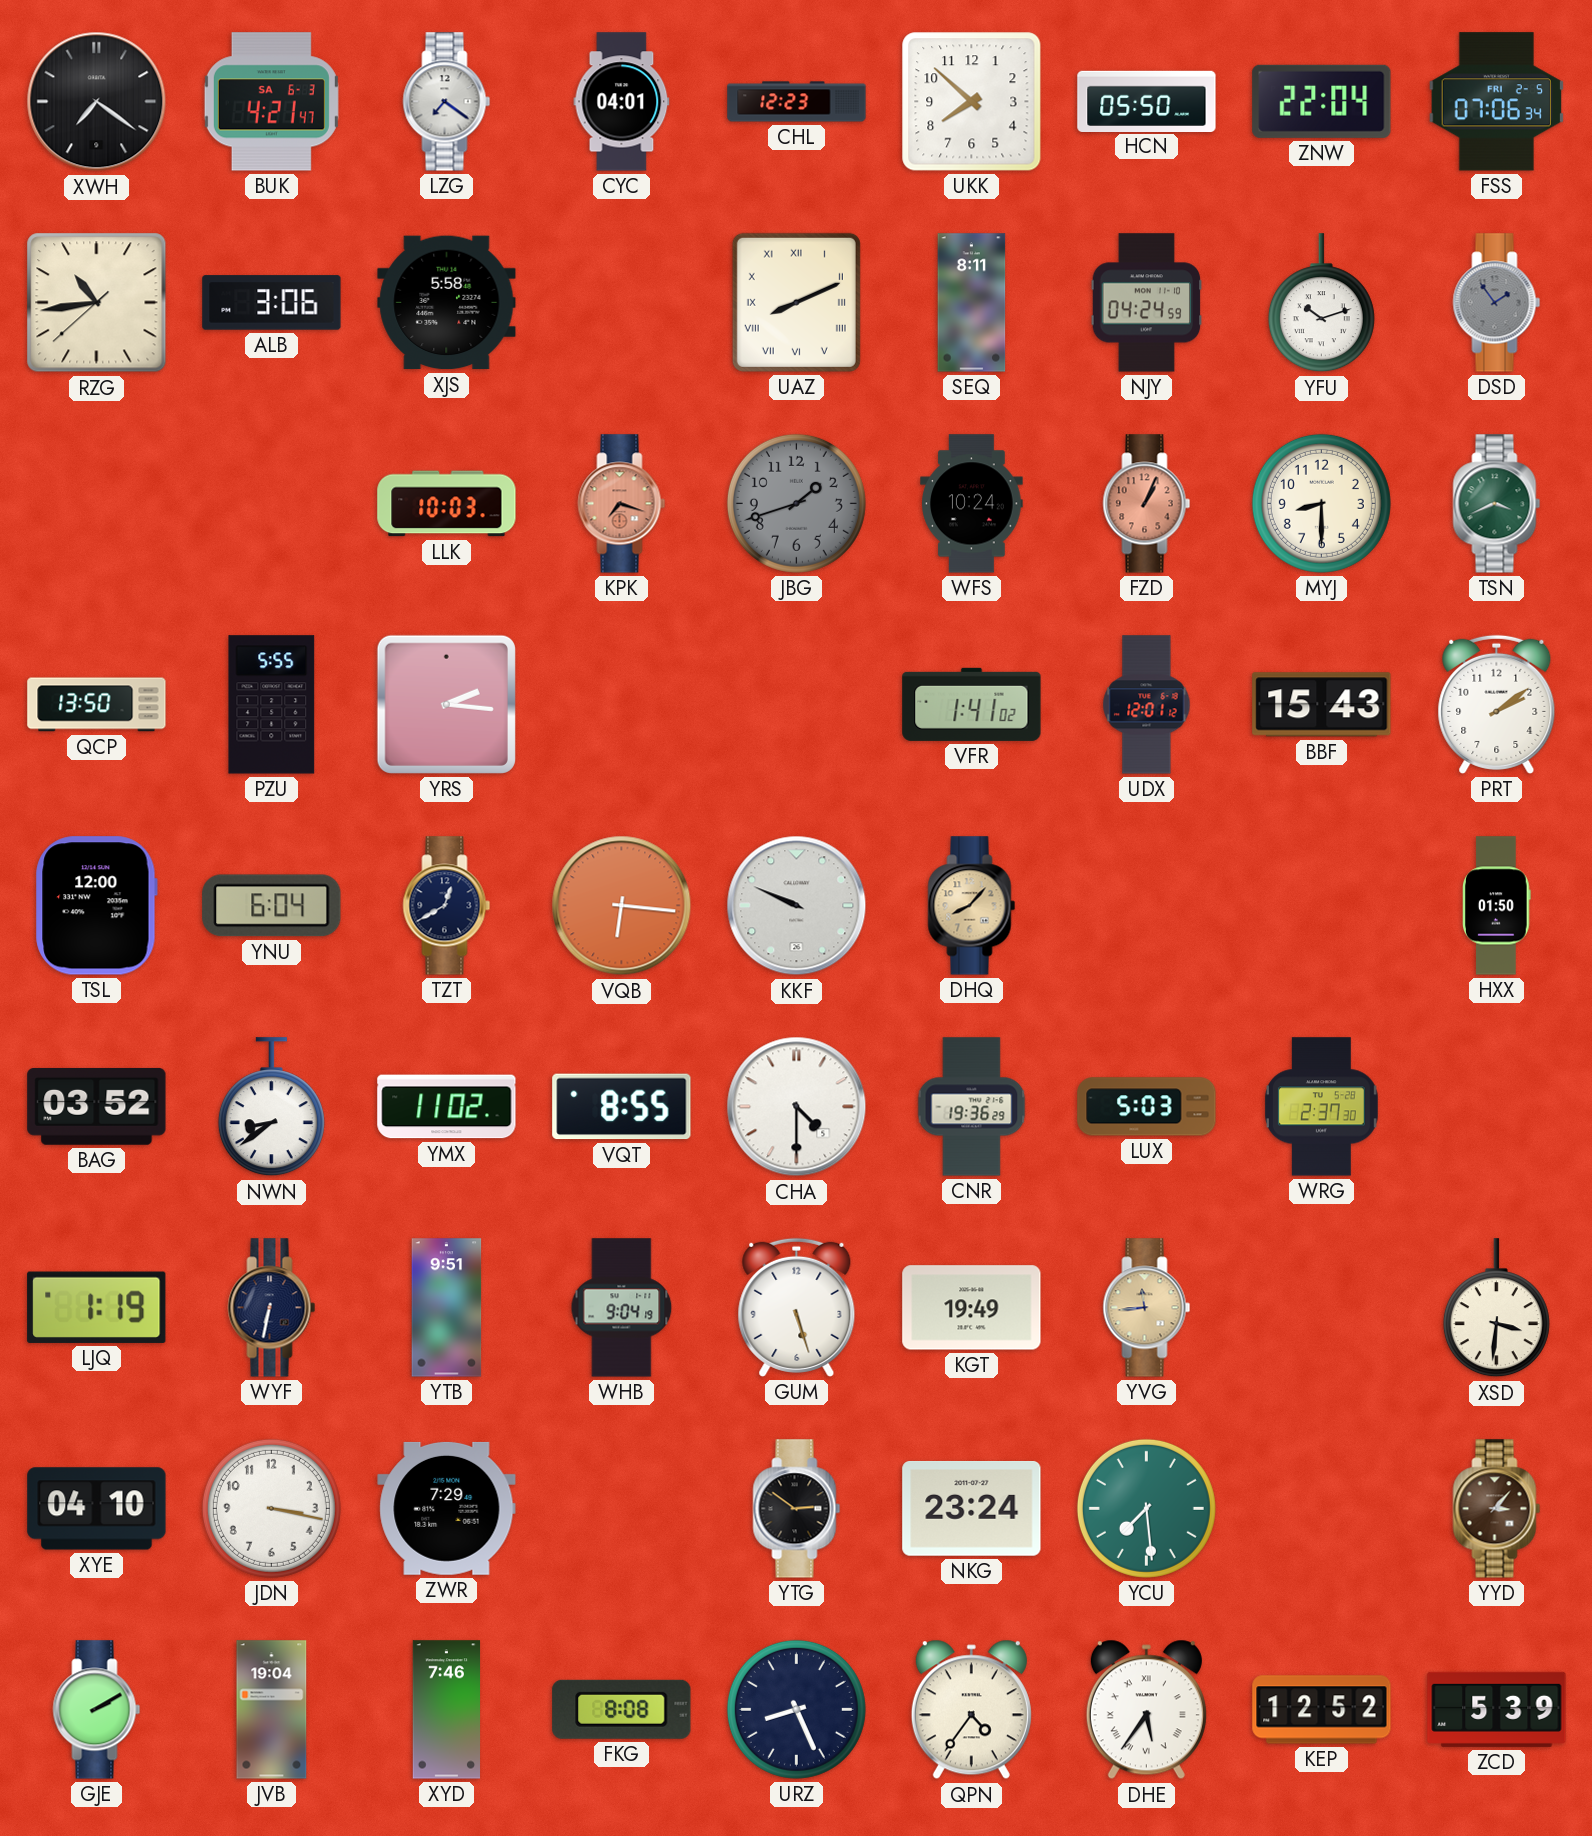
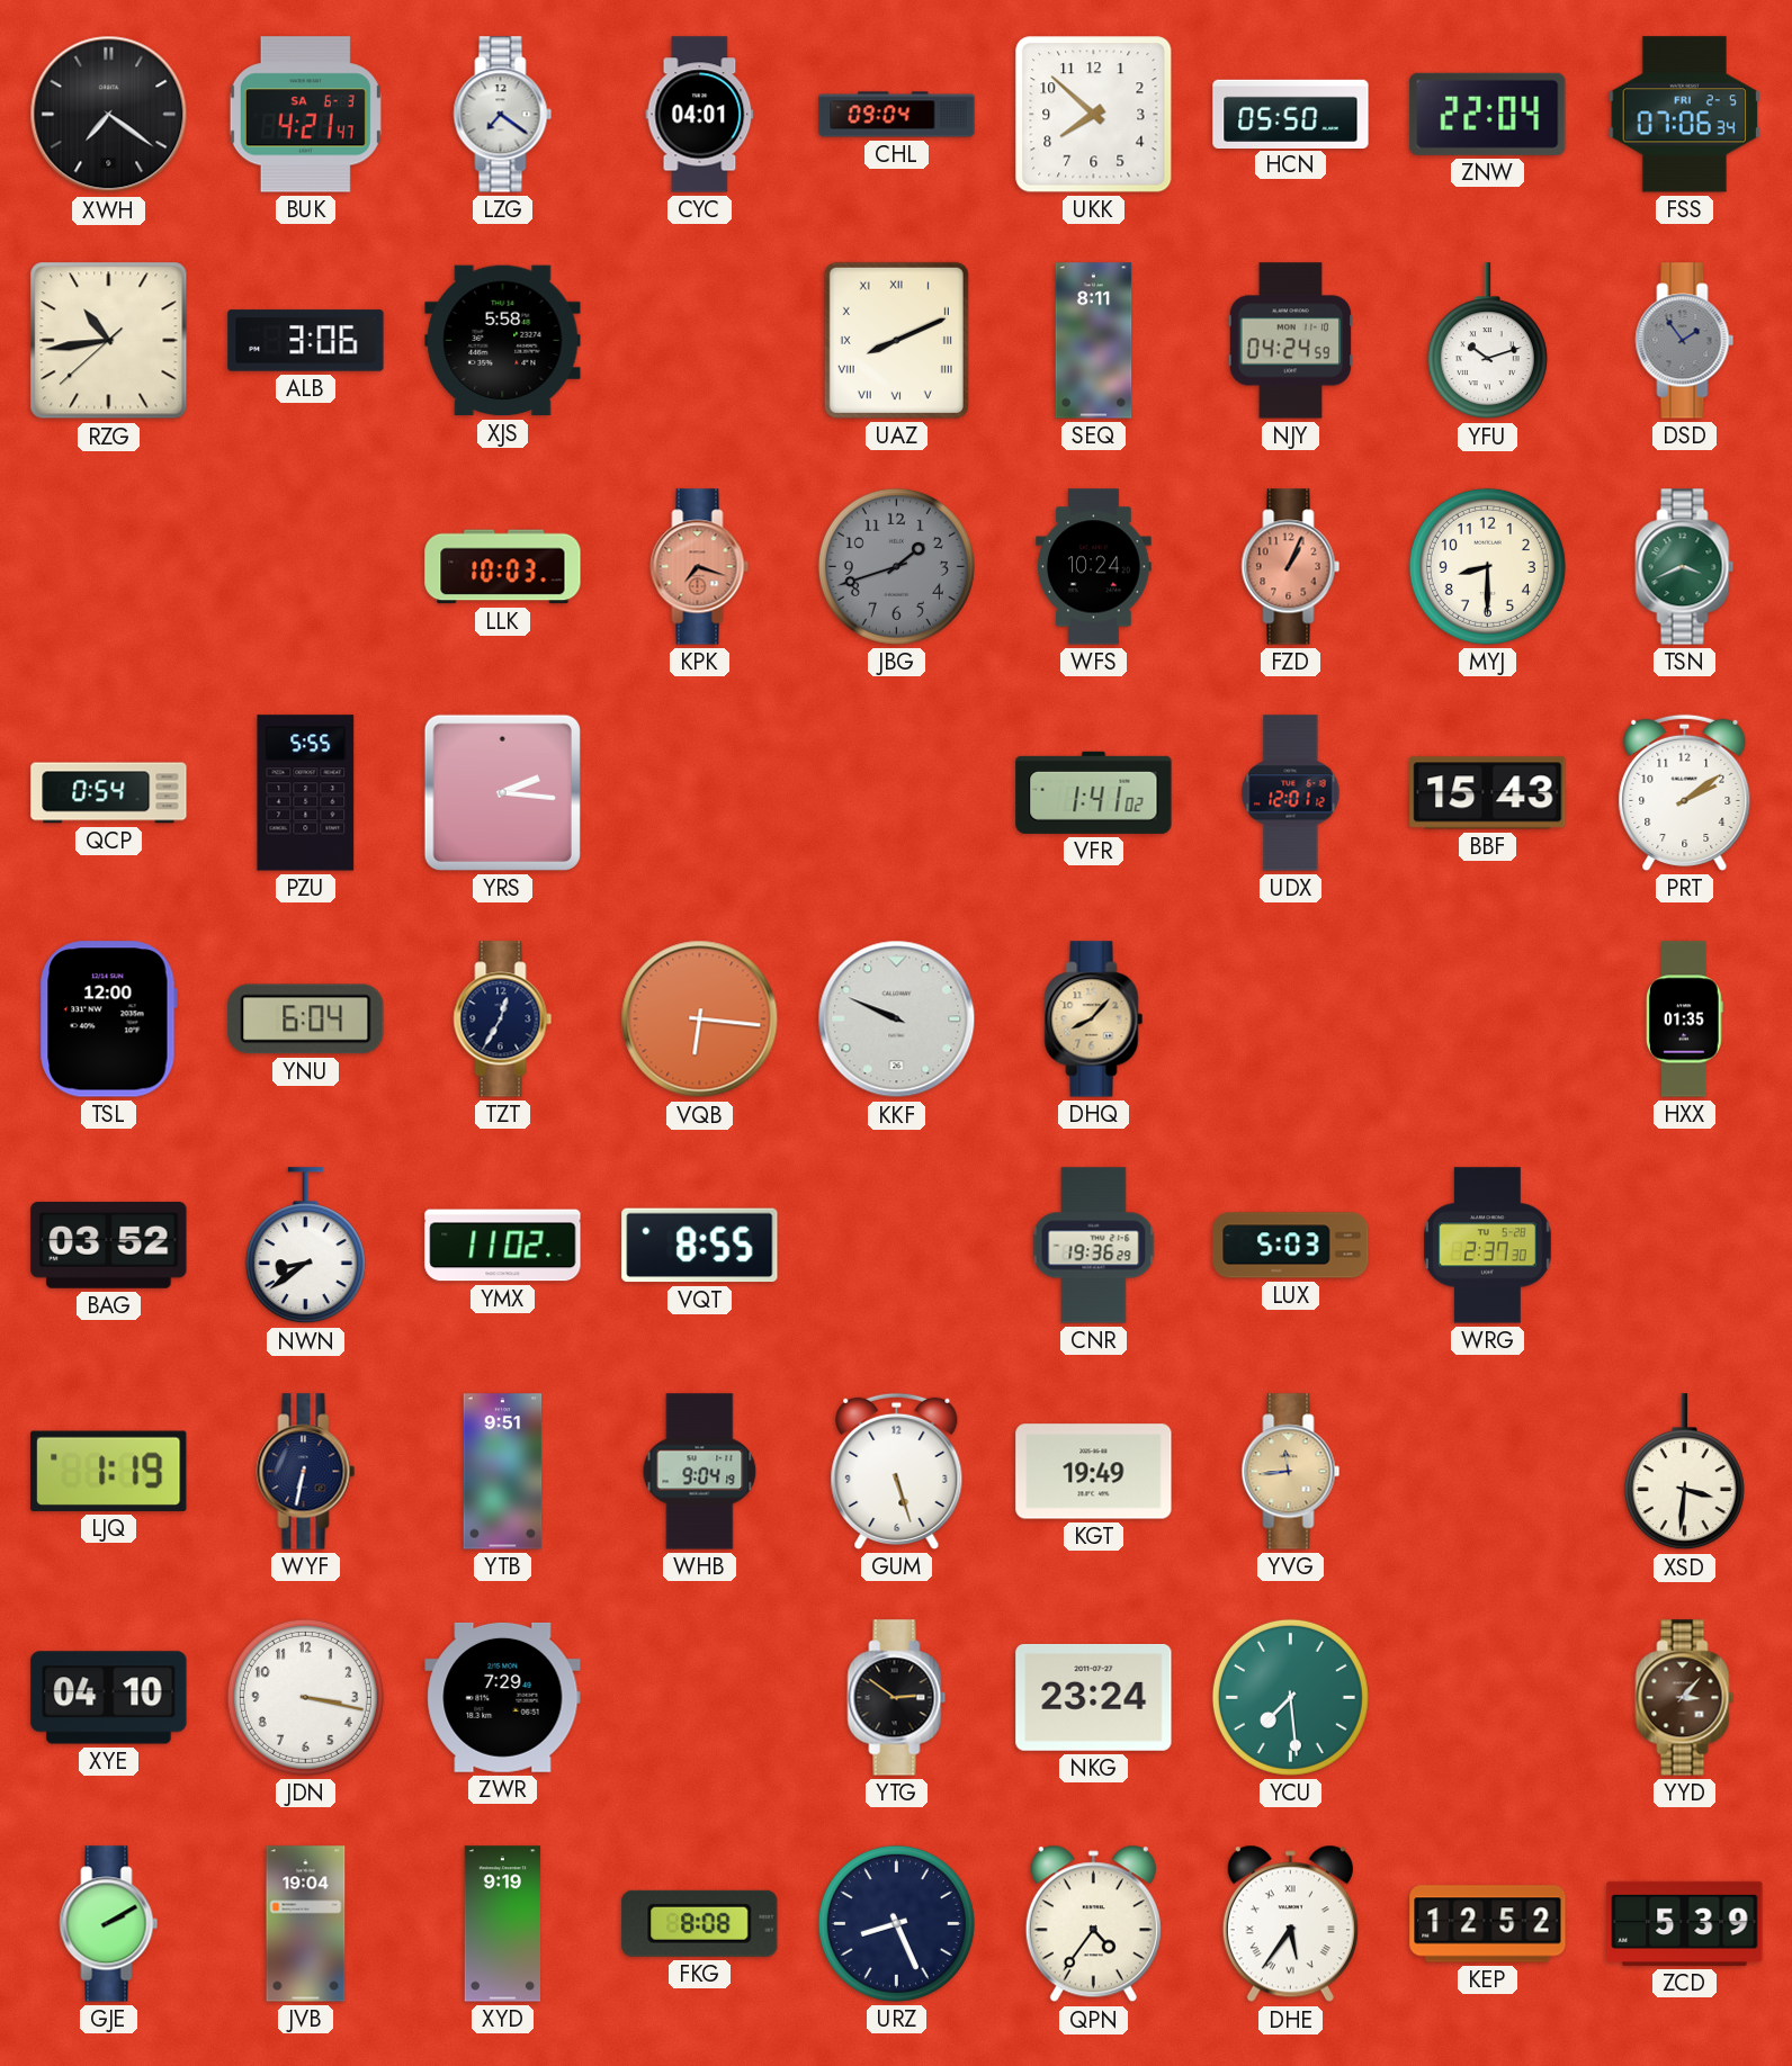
CHL: 12:23 -> 09:04
QCP: 13:50 -> 0:54
TZT: 12:40 -> 12:35
HXX: 01:50 -> 01:35
CHA: 4:30 -> none
XYD: 7:46 -> 9:19
